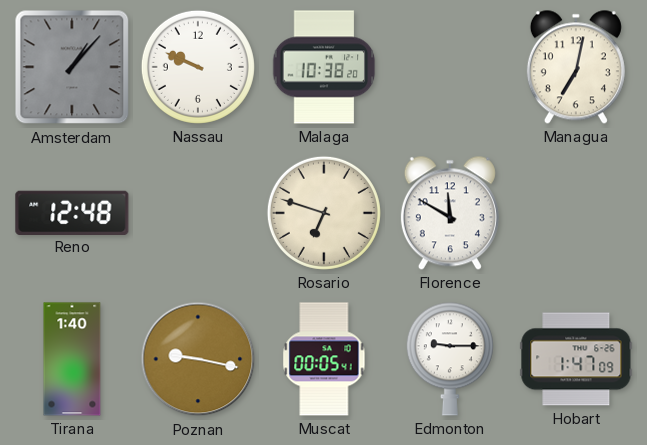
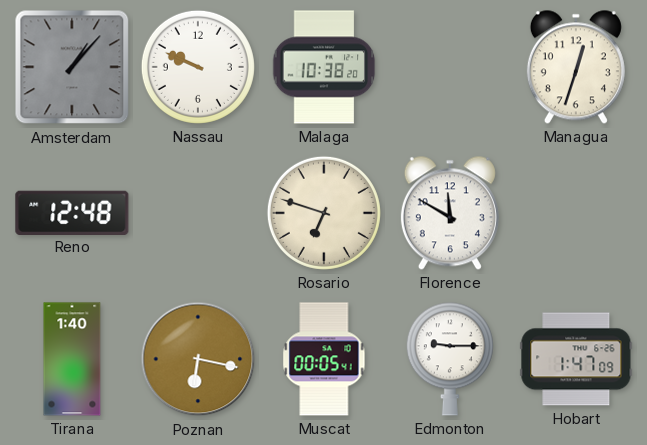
Managua: 7:02 -> 12:33
Poznan: 9:17 -> 6:17
